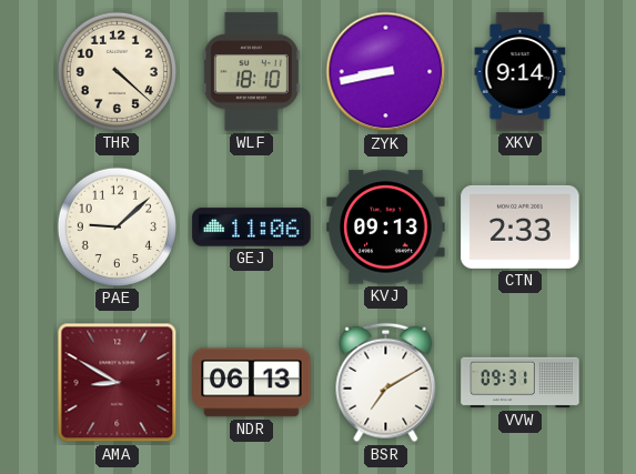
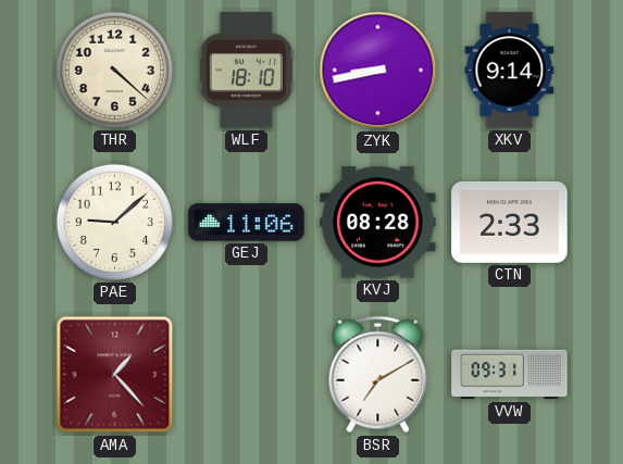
KVJ: 09:13 -> 08:28
AMA: 8:50 -> 1:23
NDR: 06:13 -> none
